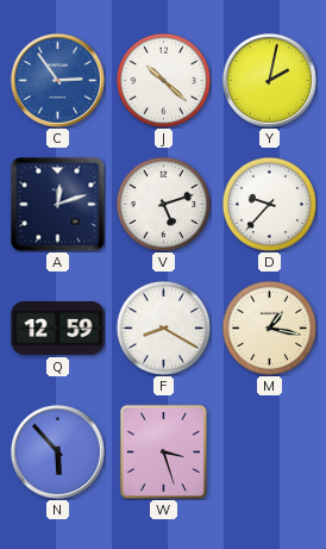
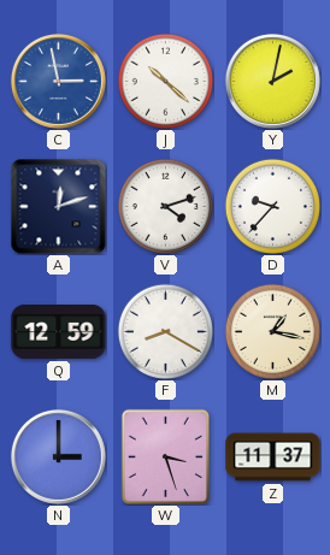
C: 2:54 -> 2:58
V: 5:12 -> 4:12
N: 5:53 -> 3:00
Z: none -> 11:37
